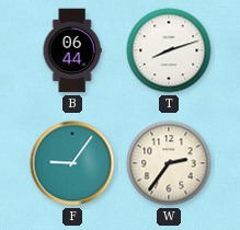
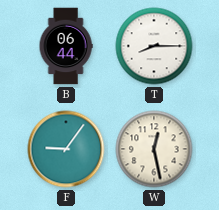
T: 8:12 -> 8:15
W: 2:36 -> 12:28
